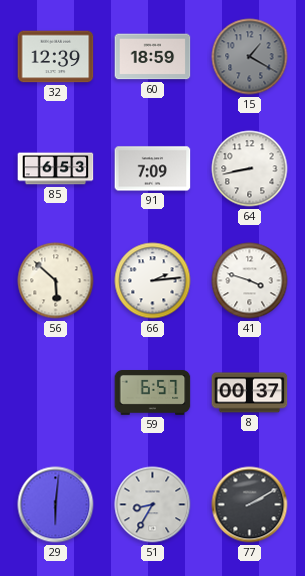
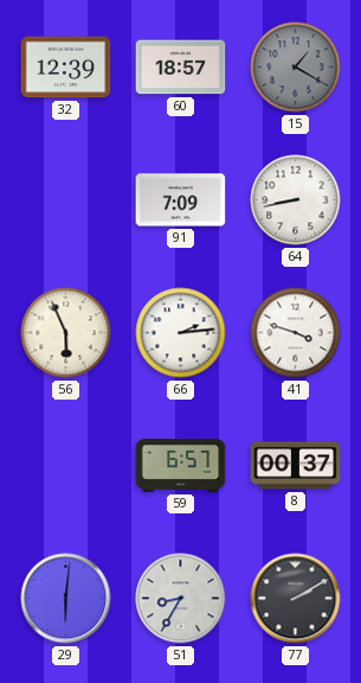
60: 18:59 -> 18:57
85: 6:53 -> none
56: 5:52 -> 5:56
